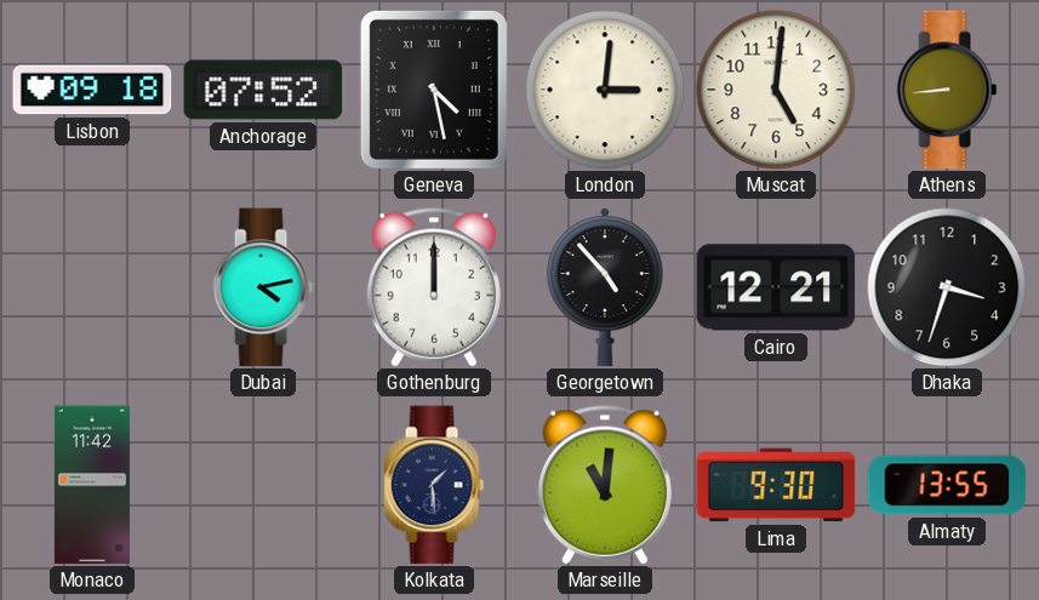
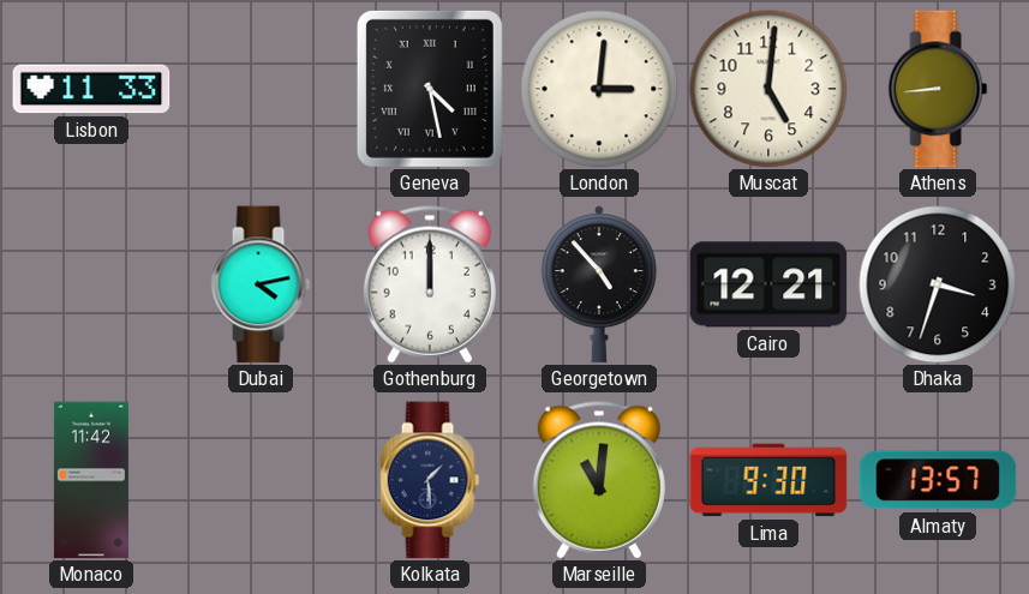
Lisbon: 09:18 -> 11:33
Anchorage: 07:52 -> none
Almaty: 13:55 -> 13:57
